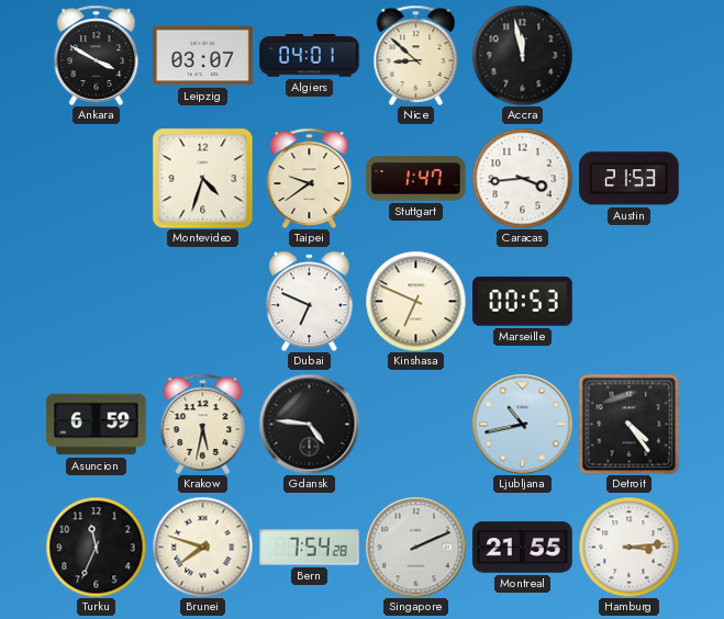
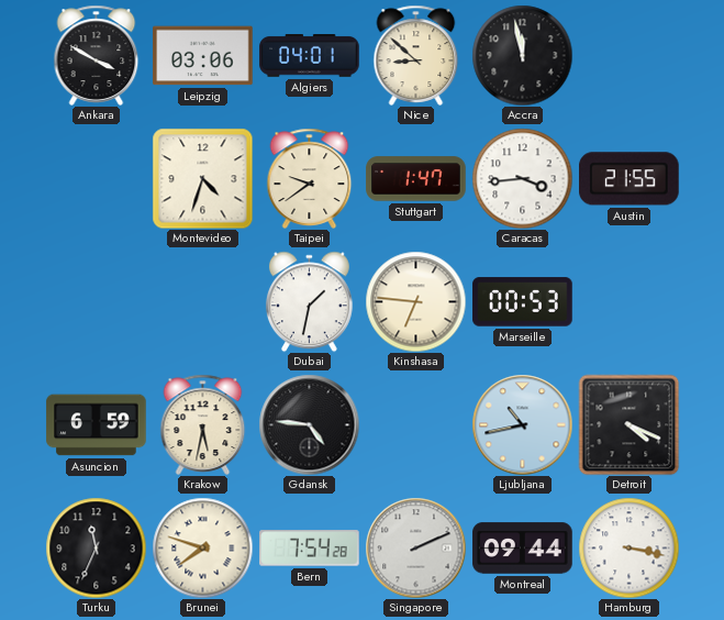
Leipzig: 03:07 -> 03:06
Austin: 21:53 -> 21:55
Dubai: 6:49 -> 1:32
Kinshasa: 6:49 -> 6:46
Detroit: 4:24 -> 4:19
Montreal: 21:55 -> 09:44
Hamburg: 3:14 -> 3:17
